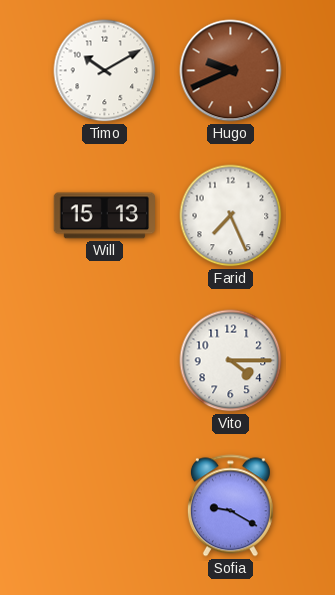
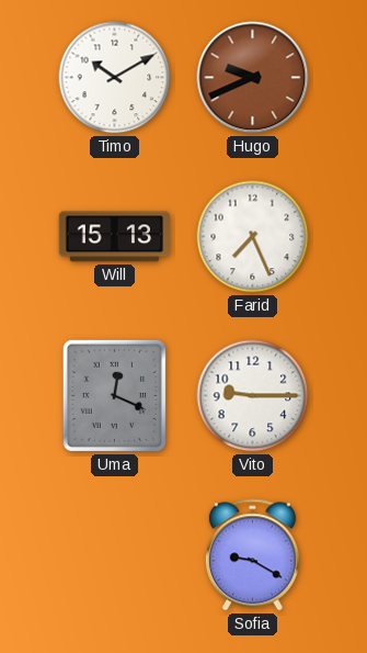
Uma: none -> 12:19
Vito: 4:15 -> 9:15
